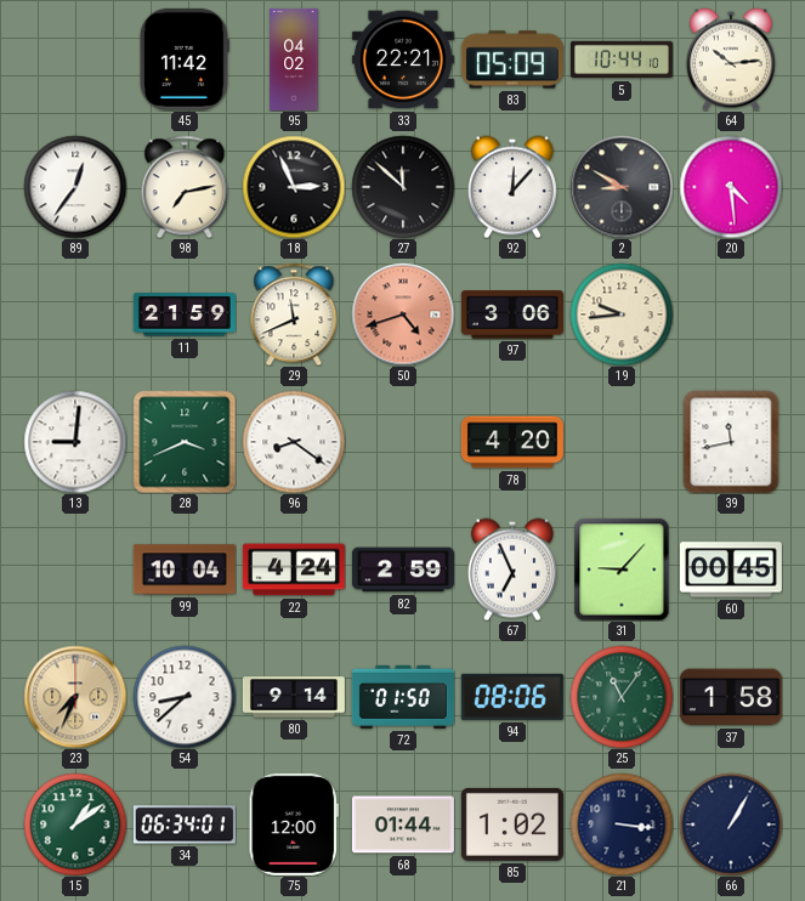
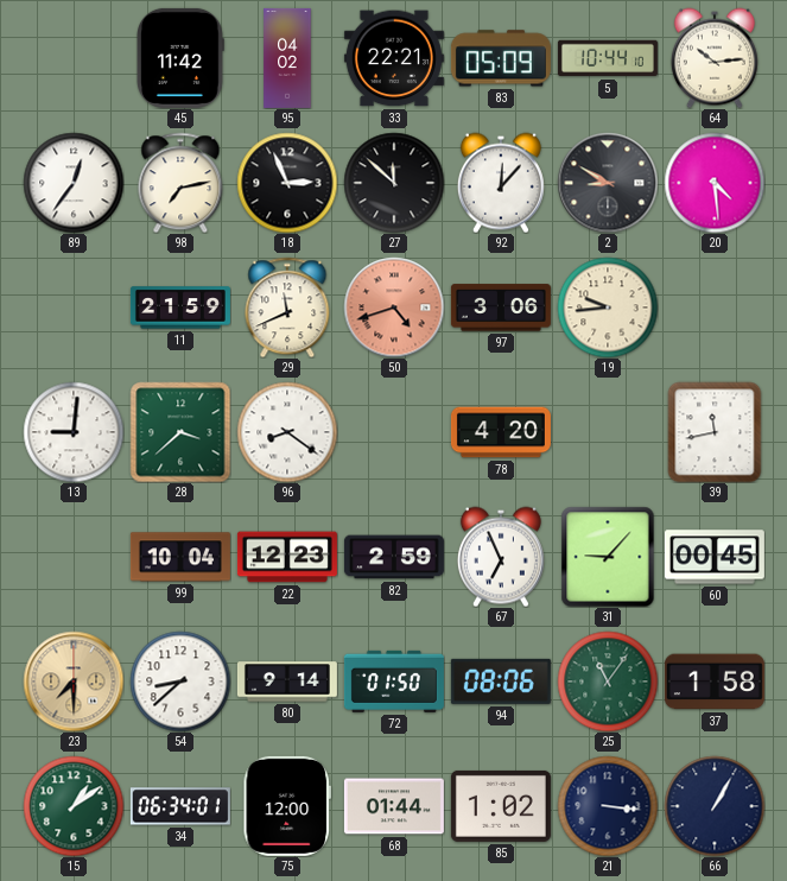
28: 3:41 -> 3:38
22: 4:24 -> 12:23
23: 7:34 -> 7:30
